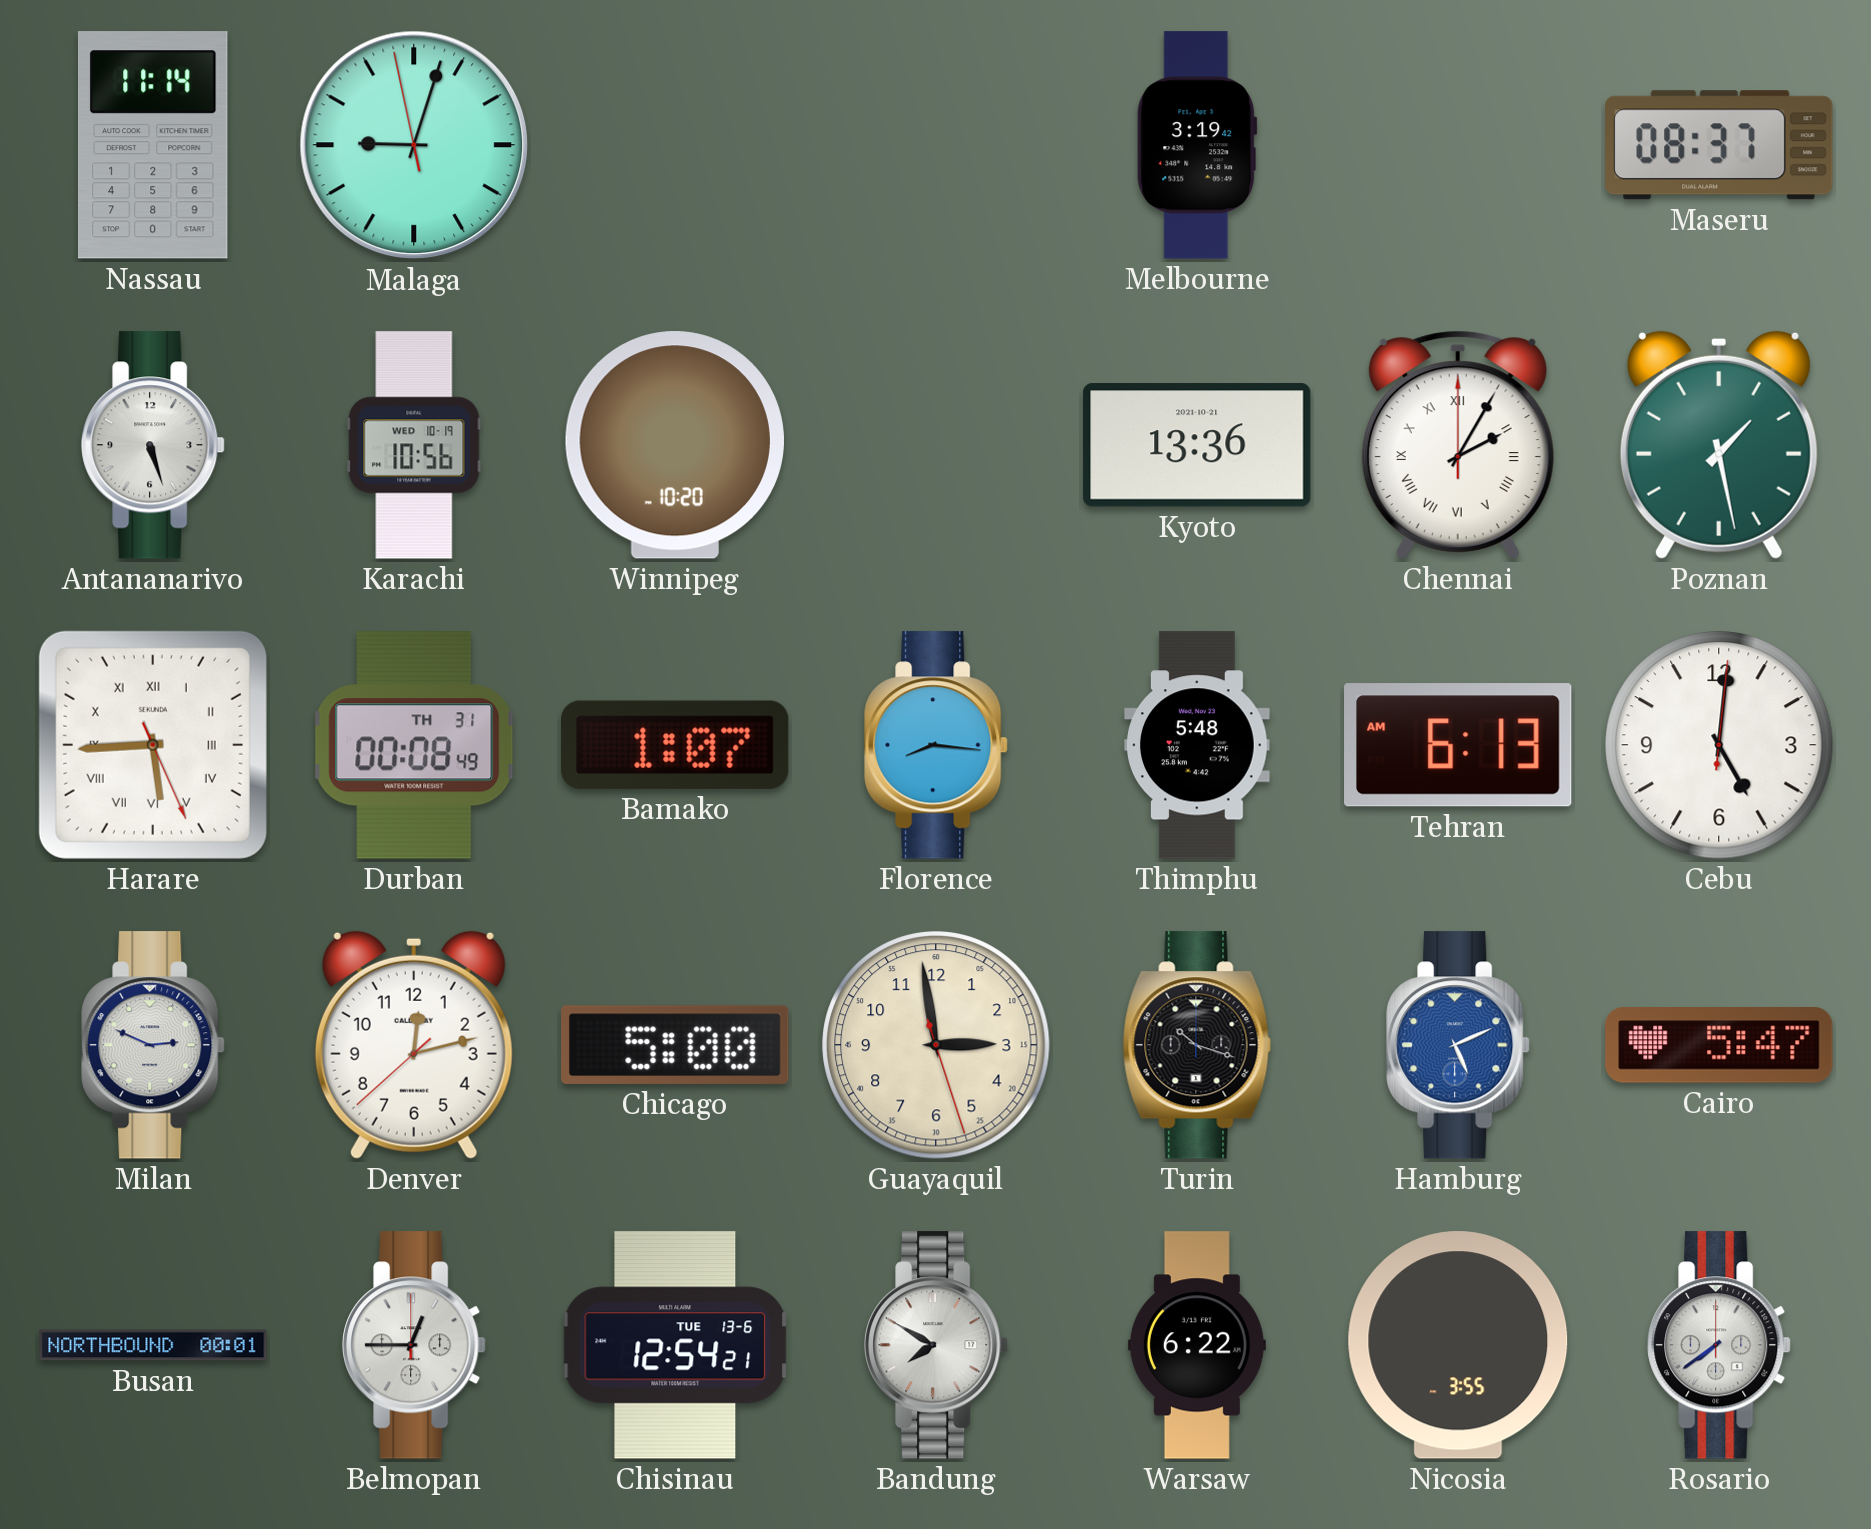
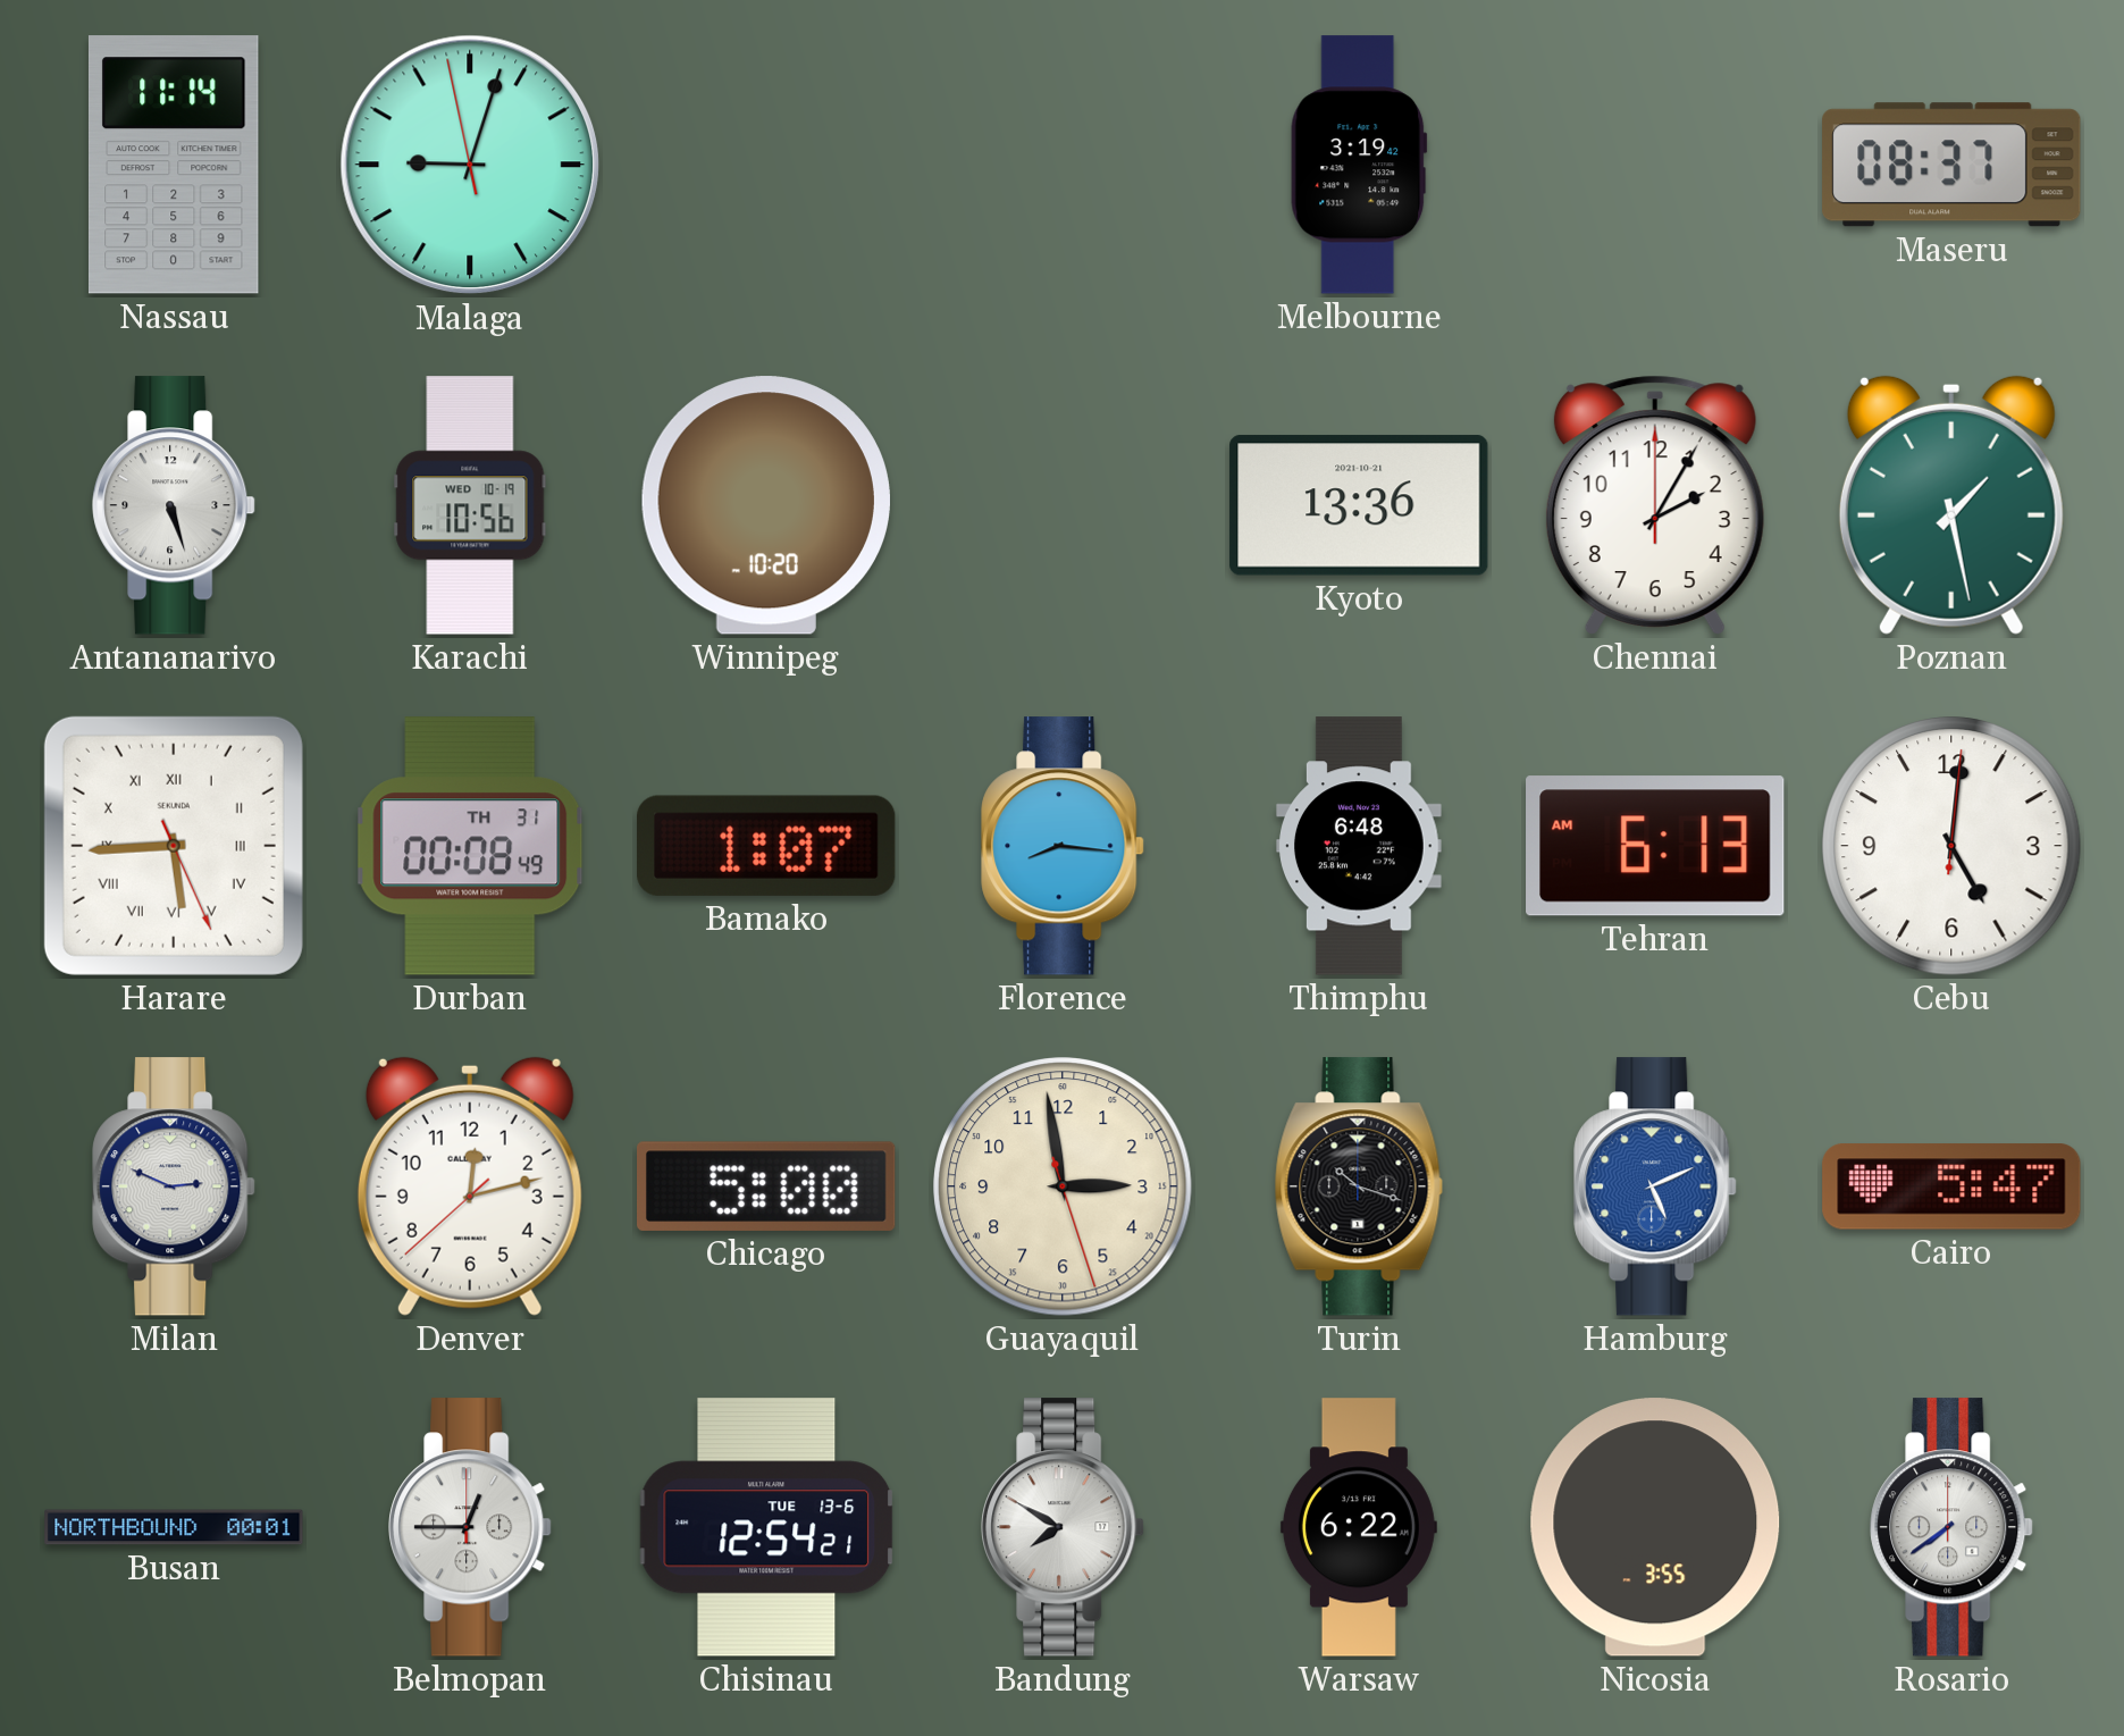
Chennai numerals: Roman -> Arabic
Thimphu: 5:48 -> 6:48
